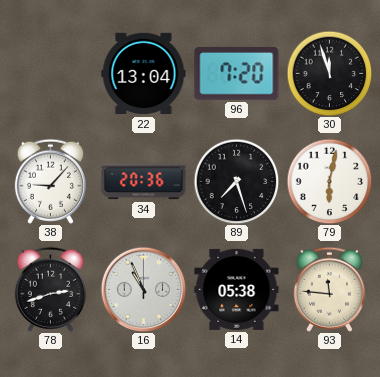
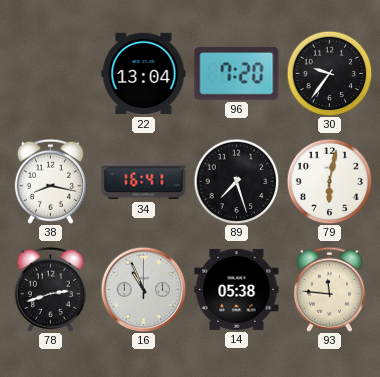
30: 11:57 -> 9:36
38: 9:07 -> 8:17
34: 20:36 -> 16:41
